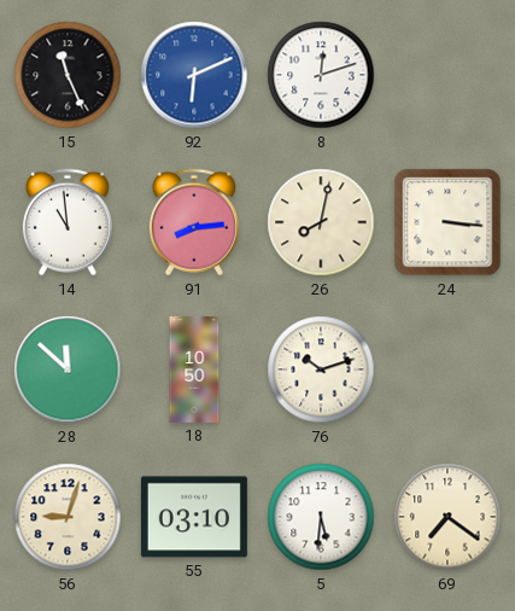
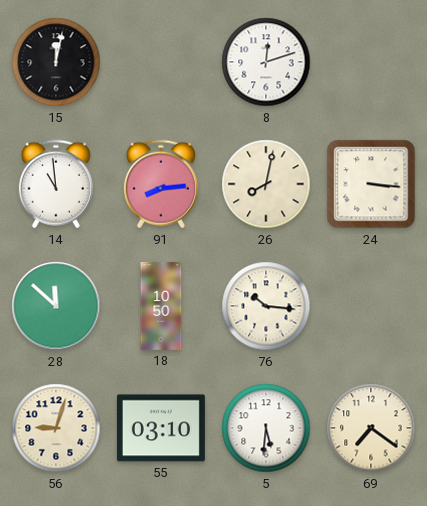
15: 11:26 -> 12:02
92: 6:11 -> none
76: 10:12 -> 10:16
